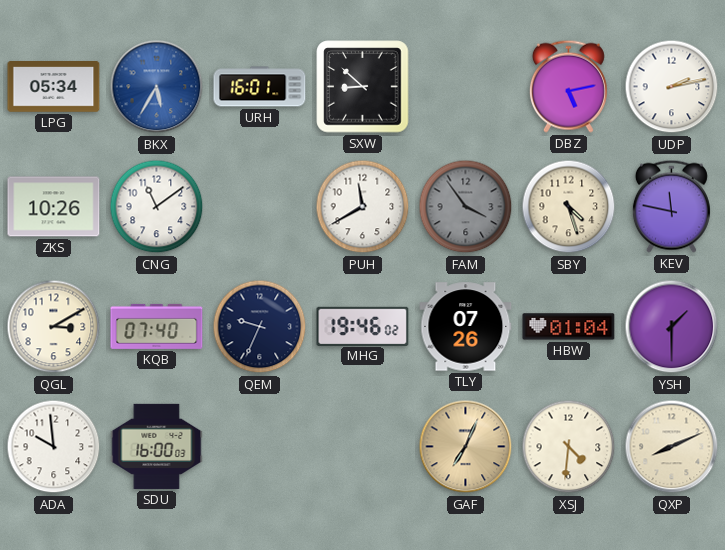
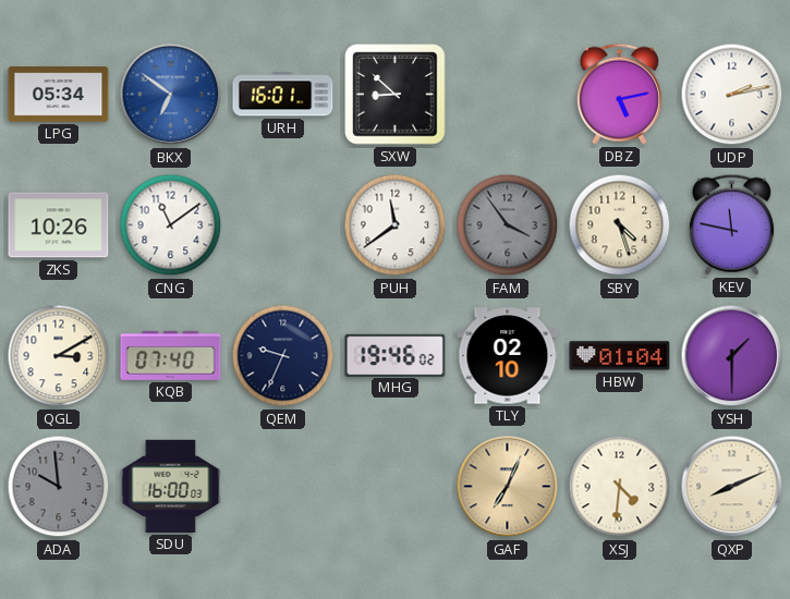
BKX: 5:35 -> 6:51
PUH: 11:40 -> 11:39
TLY: 07:26 -> 02:10
ADA dial: white -> grey
